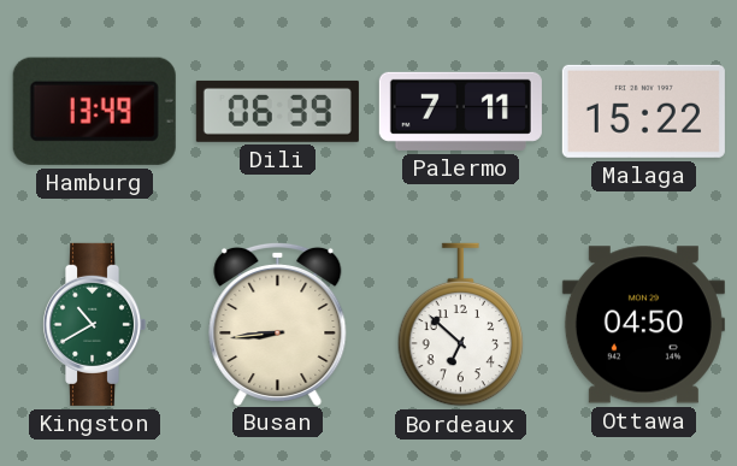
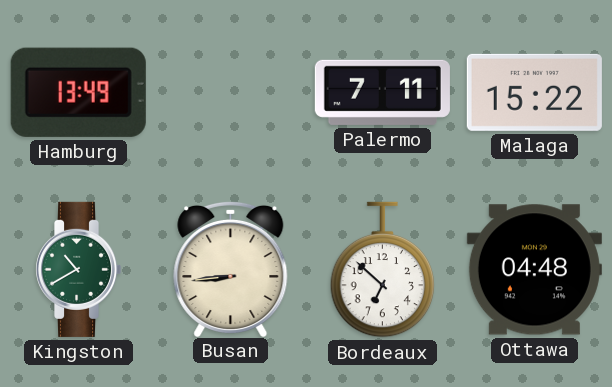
Dili: 06:39 -> none
Ottawa: 04:50 -> 04:48
